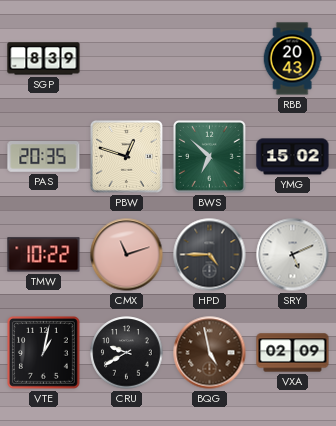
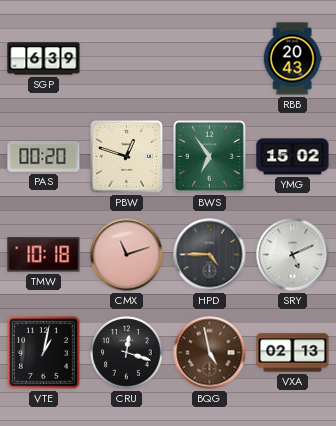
SGP: 8:39 -> 6:39
PAS: 20:35 -> 00:20
BWS: 6:52 -> 6:54
TMW: 10:22 -> 10:18
CRU: 9:40 -> 12:18
VXA: 02:09 -> 02:13
